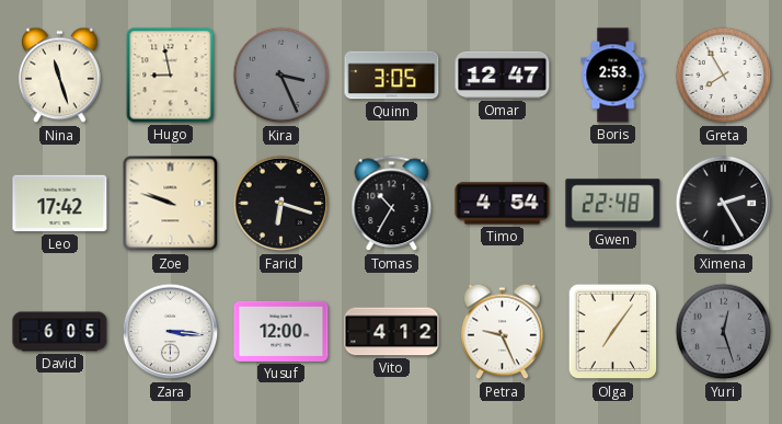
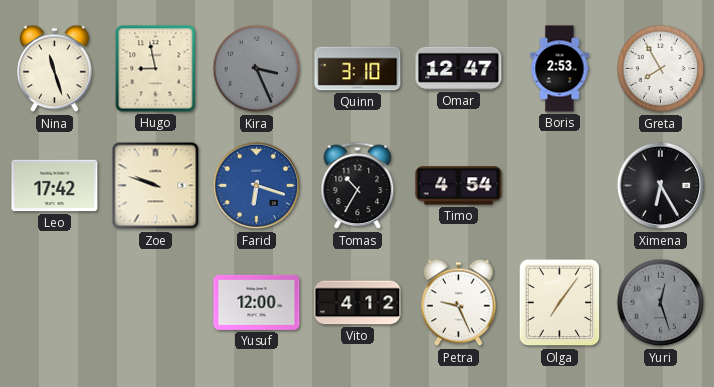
Quinn: 3:05 -> 3:10
Farid dial: black -> blue
Gwen: 22:48 -> none
Ximena: 2:25 -> 6:25
David: 6:05 -> none
Zara: 3:16 -> none
